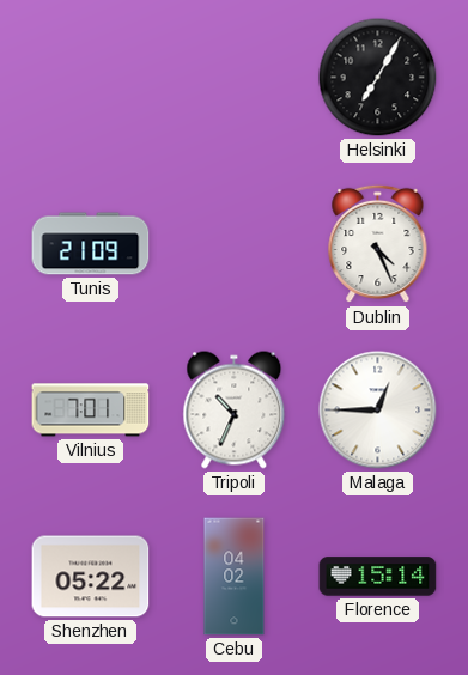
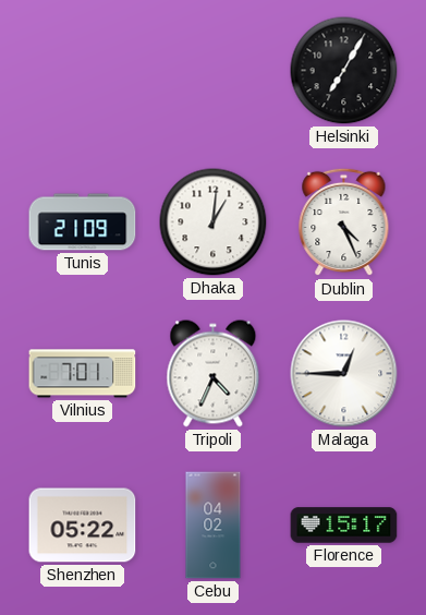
Dhaka: none -> 1:01
Tripoli: 10:34 -> 4:34
Florence: 15:14 -> 15:17
